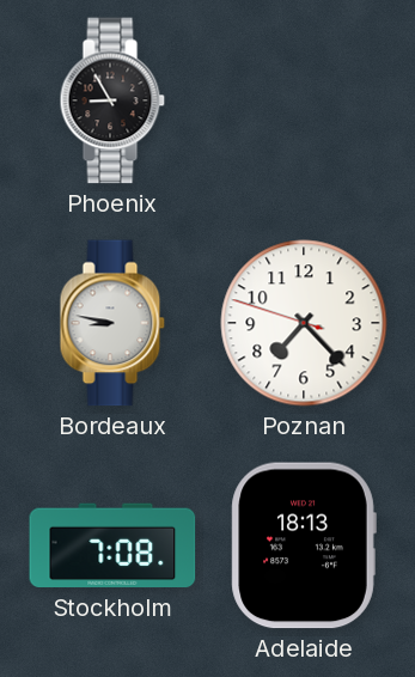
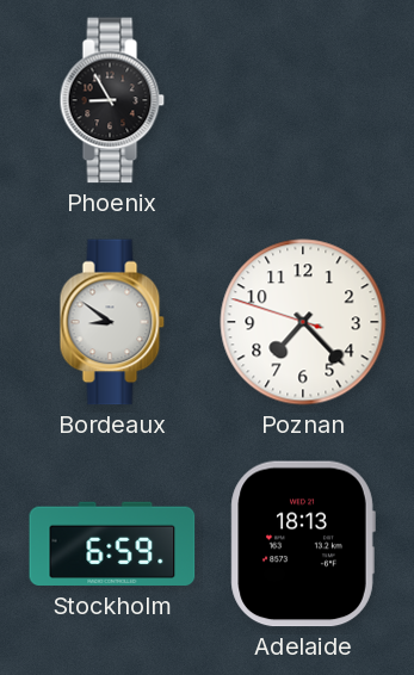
Bordeaux: 8:47 -> 8:51
Stockholm: 7:08 -> 6:59
